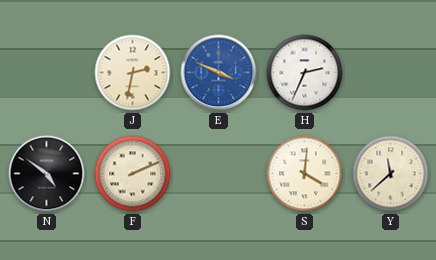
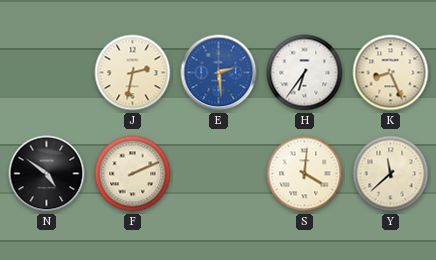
E: 3:49 -> 2:29
H: 2:34 -> 6:36
K: none -> 8:26
